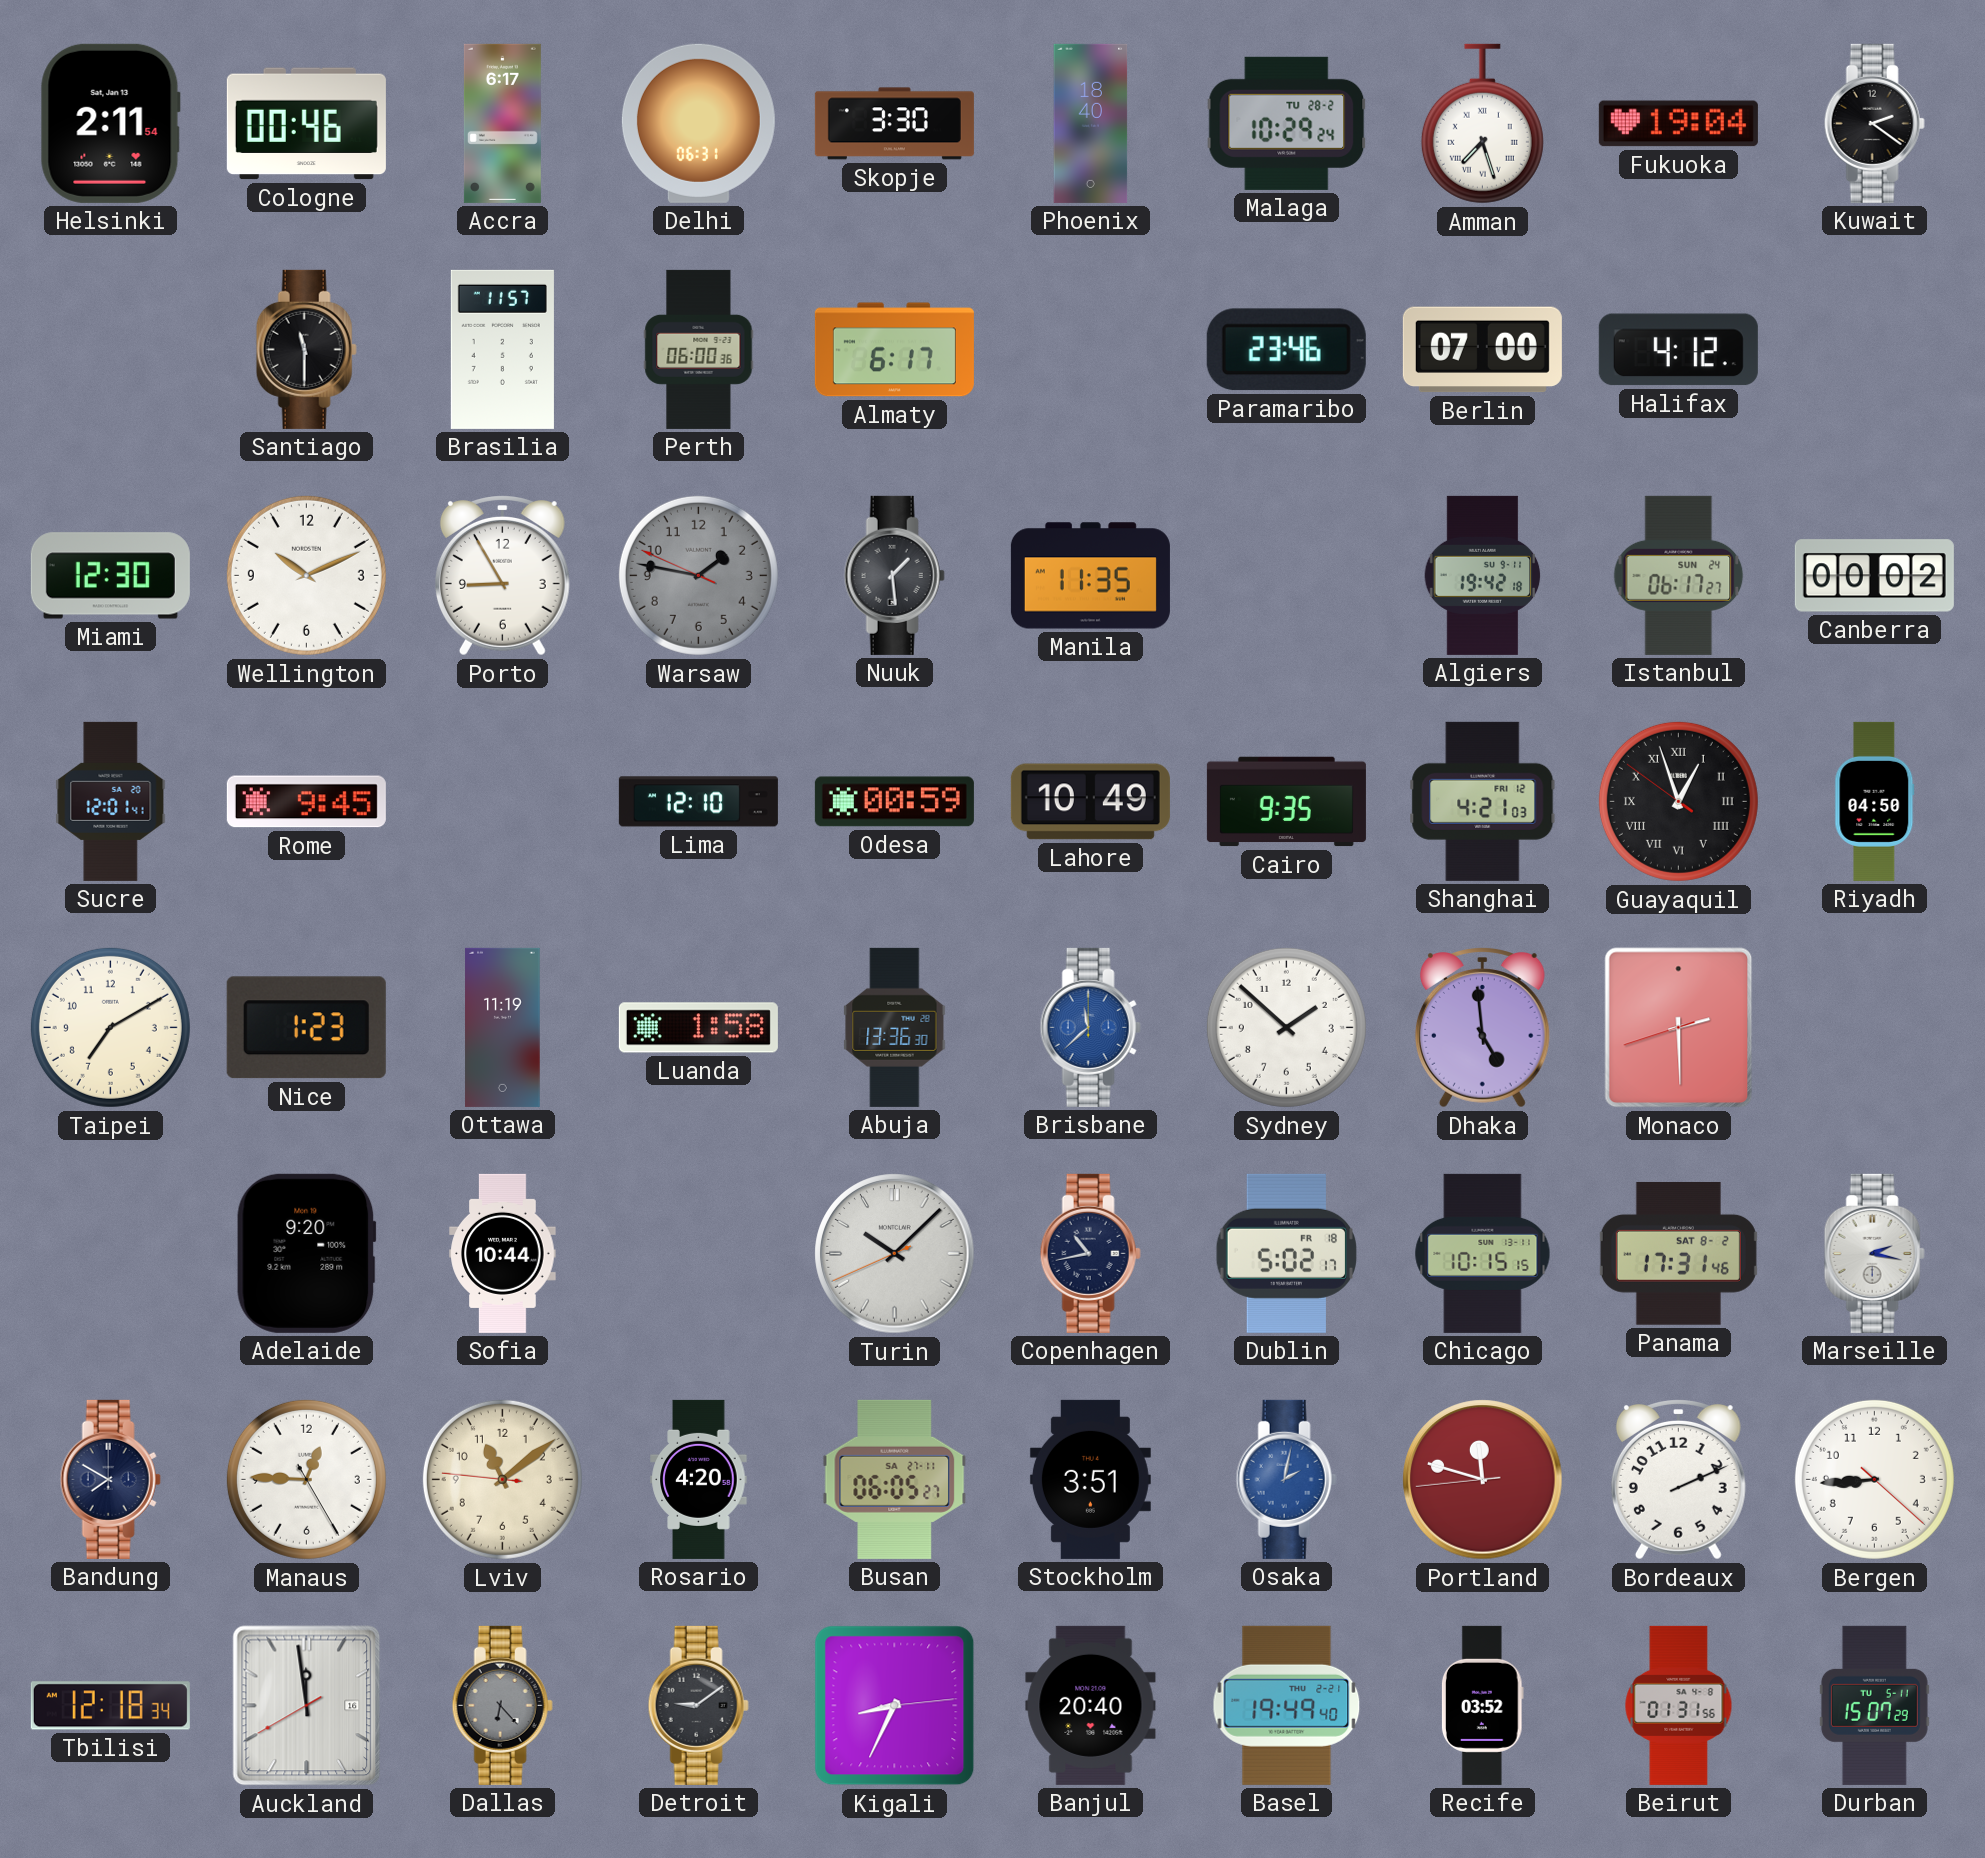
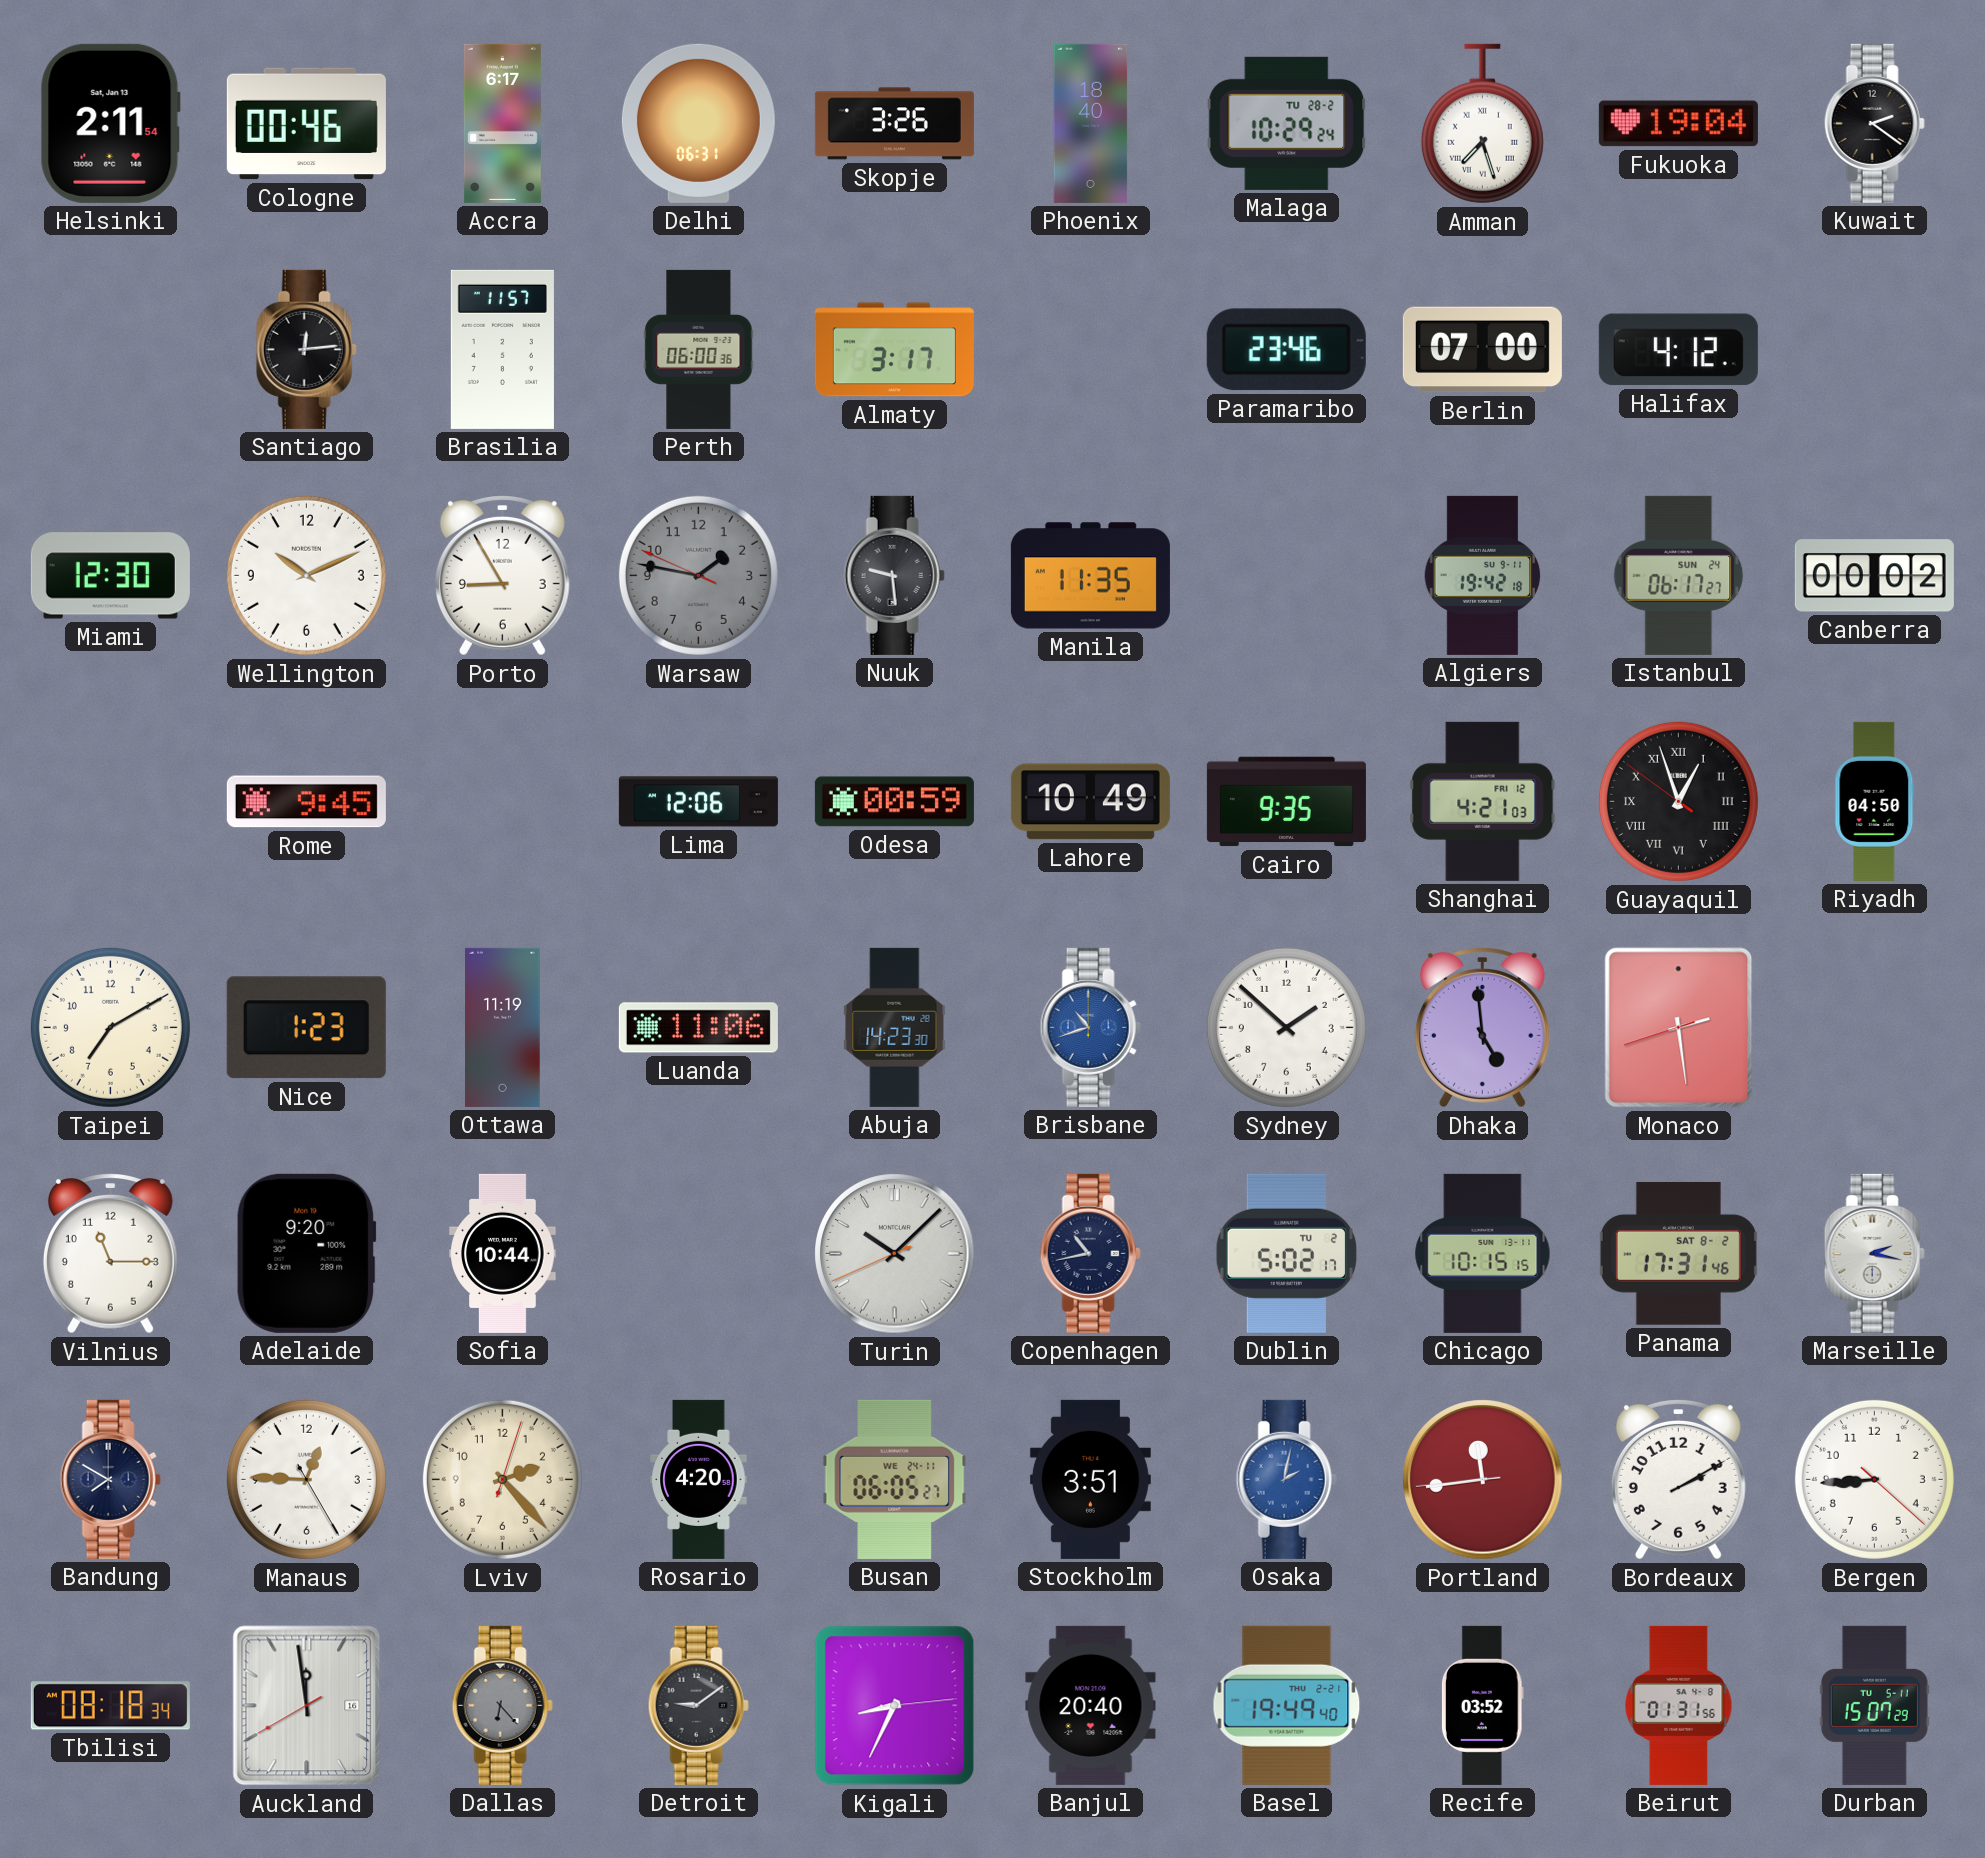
Skopje: 3:30 -> 3:26
Santiago: 11:30 -> 12:14
Almaty: 6:17 -> 3:17
Nuuk: 1:29 -> 9:29
Sucre: 12:01 -> none
Lima: 12:10 -> 12:06
Luanda: 1:58 -> 11:06
Abuja: 13:36 -> 14:23
Brisbane: 11:38 -> 10:42
Monaco: 2:29 -> 2:28
Vilnius: none -> 11:15
Dublin date: FR 18 -> TU 2
Lviv: 11:08 -> 2:23
Busan date: SA 27-11 -> WE 24-11
Portland: 11:47 -> 11:43
Bordeaux: 2:11 -> 2:10
Tbilisi: 12:18 -> 08:18
